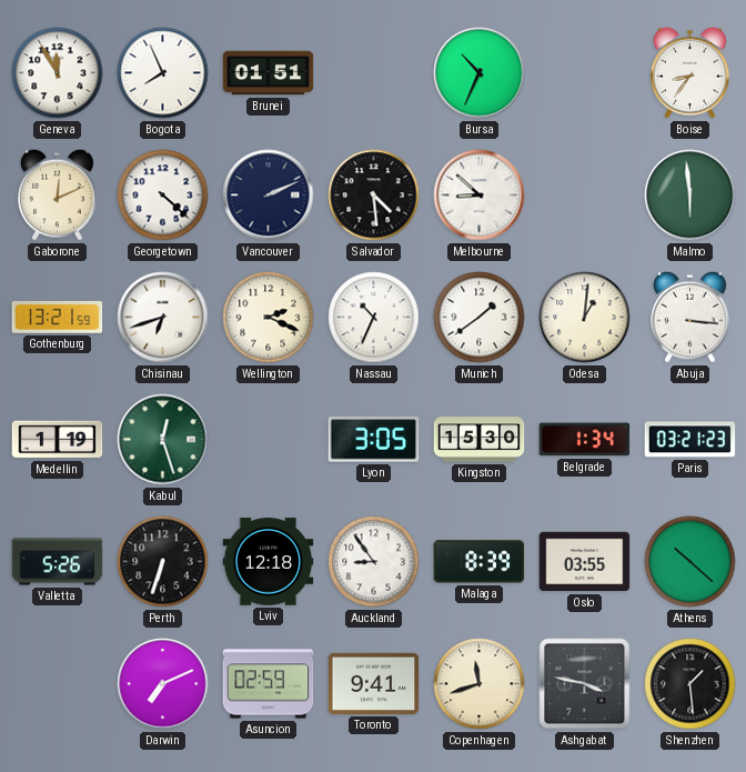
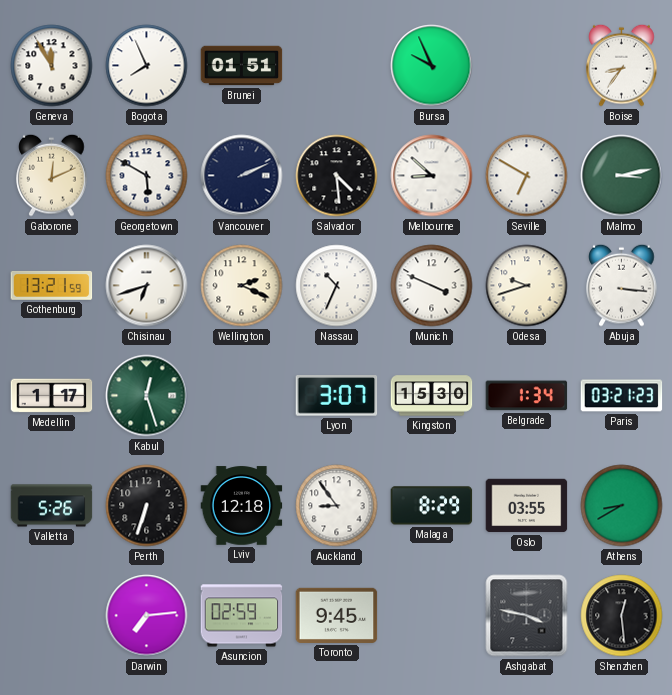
Bursa: 10:34 -> 9:56
Georgetown: 4:22 -> 5:50
Seville: none -> 6:50
Malmo: 5:59 -> 3:13
Munich: 1:39 -> 3:49
Odesa: 1:01 -> 9:42
Medellin: 1:19 -> 1:17
Lyon: 3:05 -> 3:07
Malaga: 8:39 -> 8:29
Athens: 10:22 -> 8:40
Darwin: 7:11 -> 7:14
Toronto: 9:41 -> 9:45
Copenhagen: 11:42 -> none
Shenzhen: 1:29 -> 12:29
